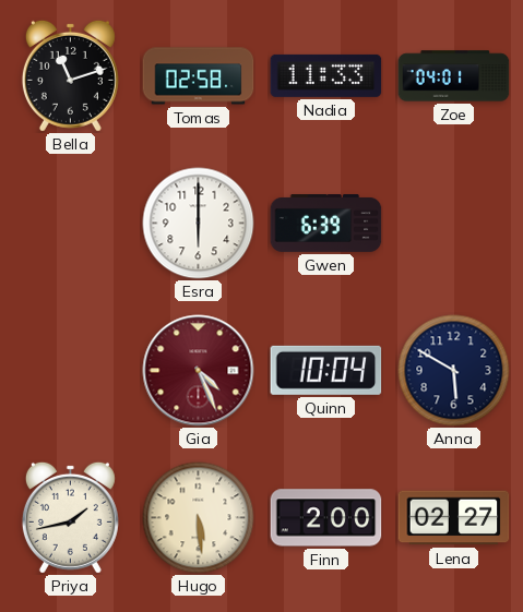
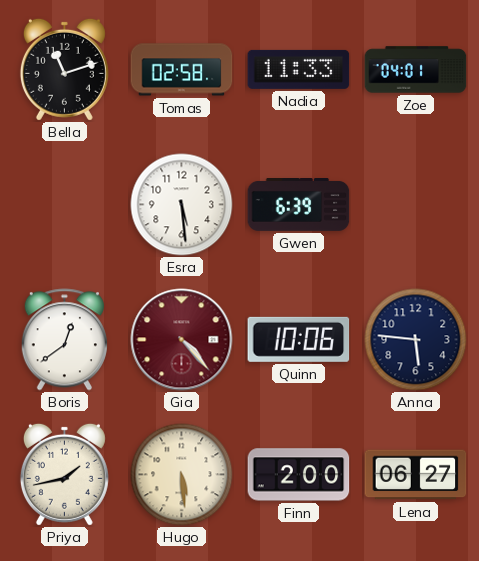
Esra: 6:00 -> 5:29
Boris: none -> 12:39
Gia: 4:26 -> 4:23
Quinn: 10:04 -> 10:06
Anna: 5:50 -> 5:46
Lena: 02:27 -> 06:27
